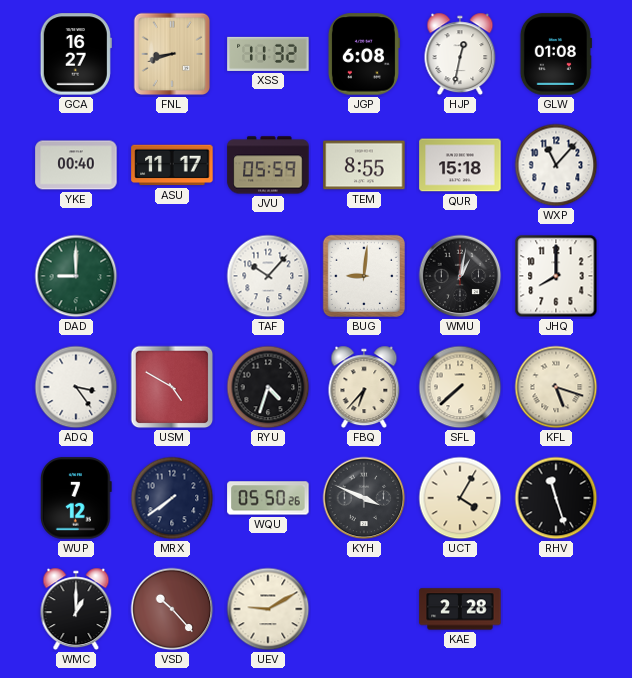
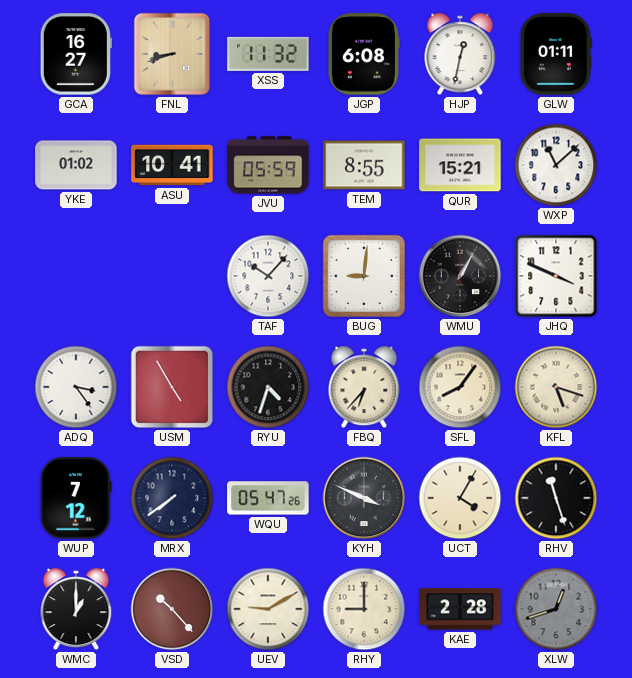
GLW: 01:08 -> 01:11
YKE: 00:40 -> 01:02
ASU: 11:17 -> 10:41
QUR: 15:18 -> 15:21
WXP: 11:07 -> 11:08
DAD: 9:00 -> none
WMU: 1:02 -> 1:05
JHQ: 8:00 -> 3:49
USM: 4:50 -> 4:55
SFL: 7:38 -> 8:06
WQU: 05:50 -> 05:47
RHY: none -> 9:00
XLW: none -> 12:42
